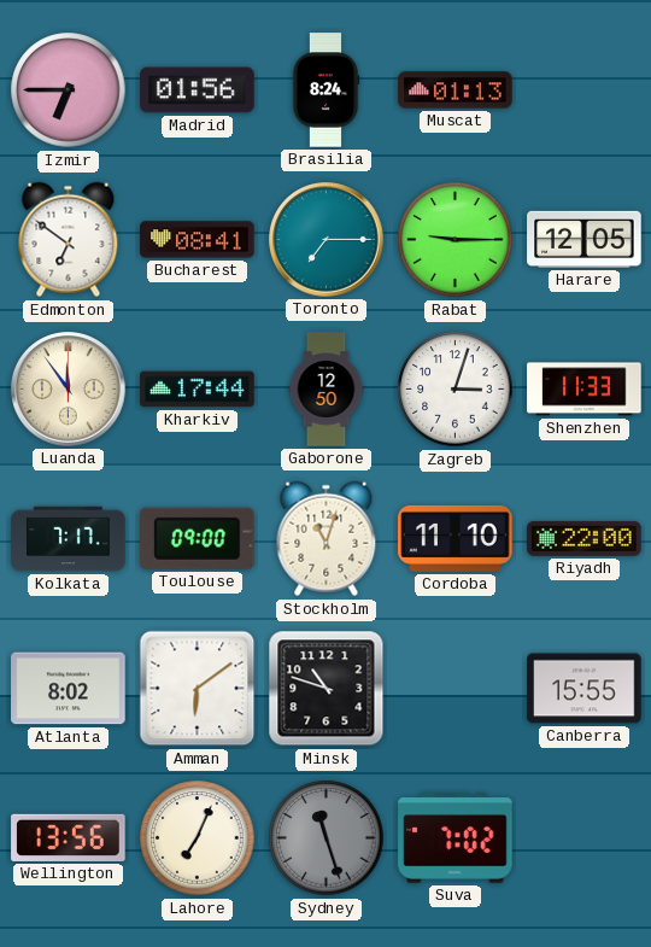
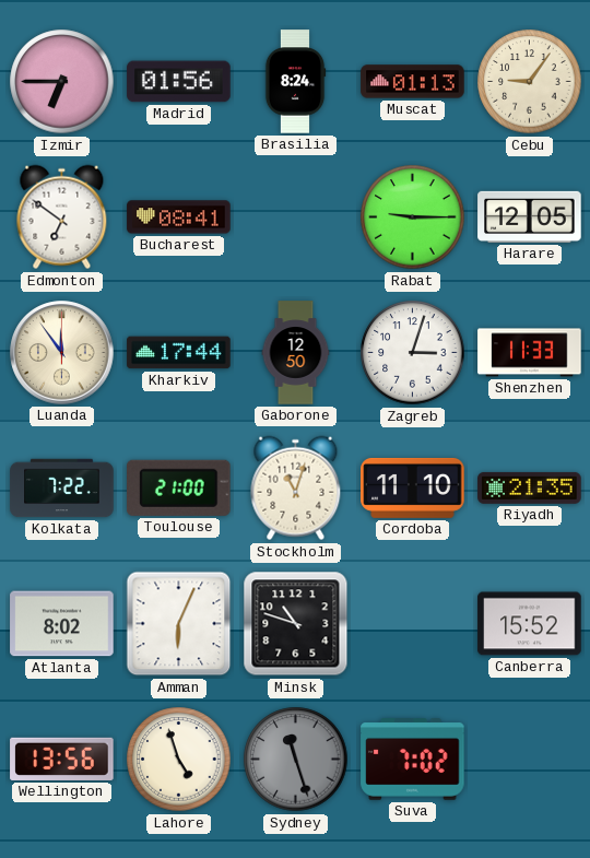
Cebu: none -> 9:06
Toronto: 7:15 -> none
Kolkata: 7:17 -> 7:22
Toulouse: 09:00 -> 21:00
Riyadh: 22:00 -> 21:35
Amman: 6:09 -> 6:04
Canberra: 15:55 -> 15:52
Lahore: 7:04 -> 4:57
